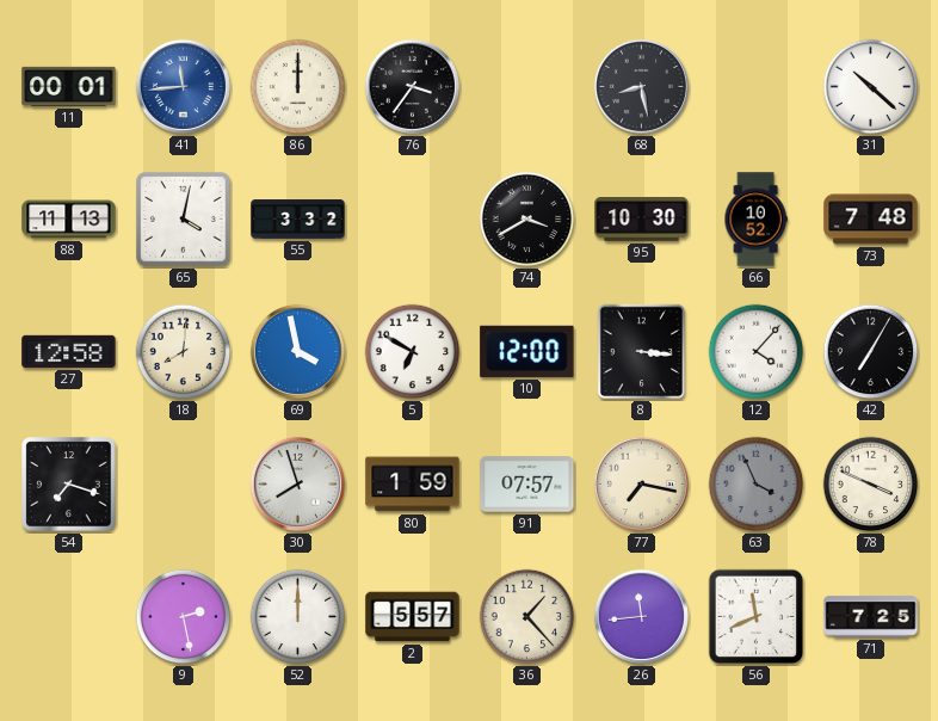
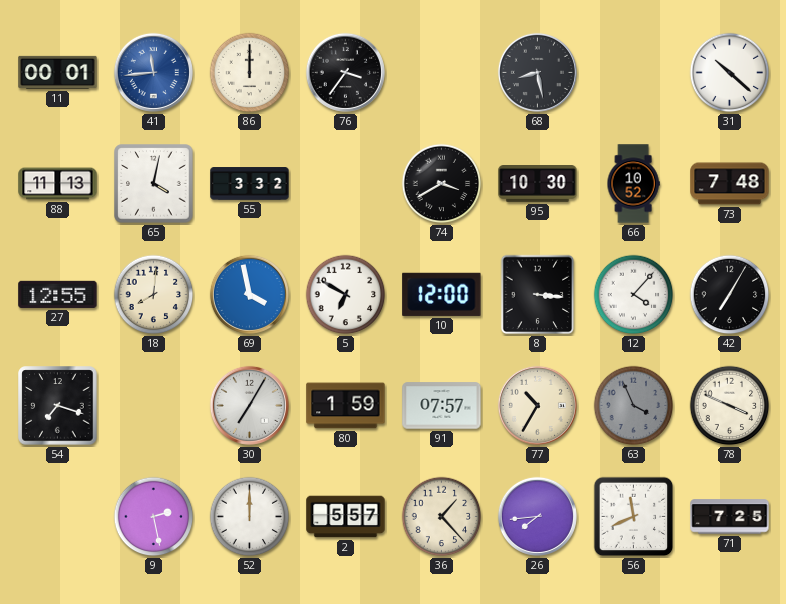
27: 12:58 -> 12:55
30: 7:57 -> 7:05
77: 7:17 -> 10:35
26: 11:44 -> 7:44
